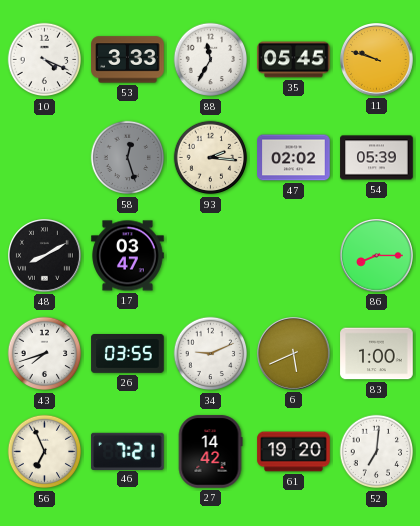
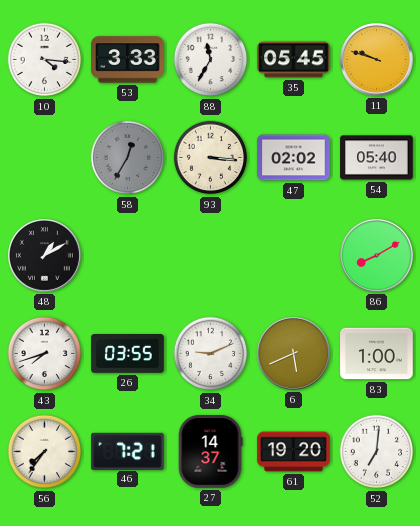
10: 4:19 -> 4:16
58: 12:27 -> 12:35
93: 2:16 -> 3:16
54: 05:39 -> 05:40
48: 8:10 -> 1:10
17: 03:47 -> none
86: 8:15 -> 8:10
56: 6:56 -> 7:36
27: 14:42 -> 14:37
